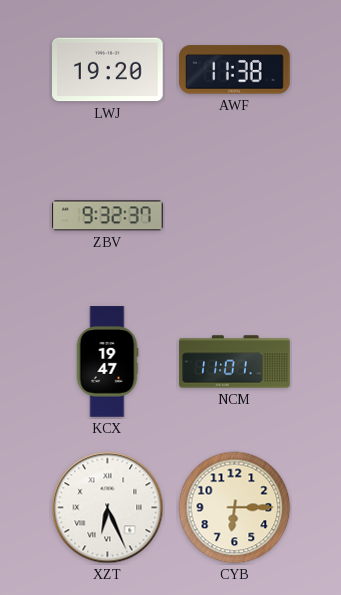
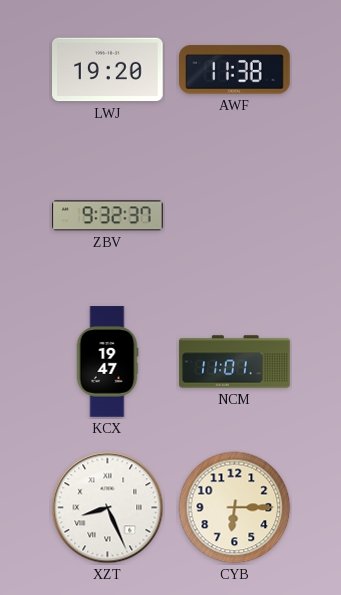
XZT: 6:26 -> 8:26
